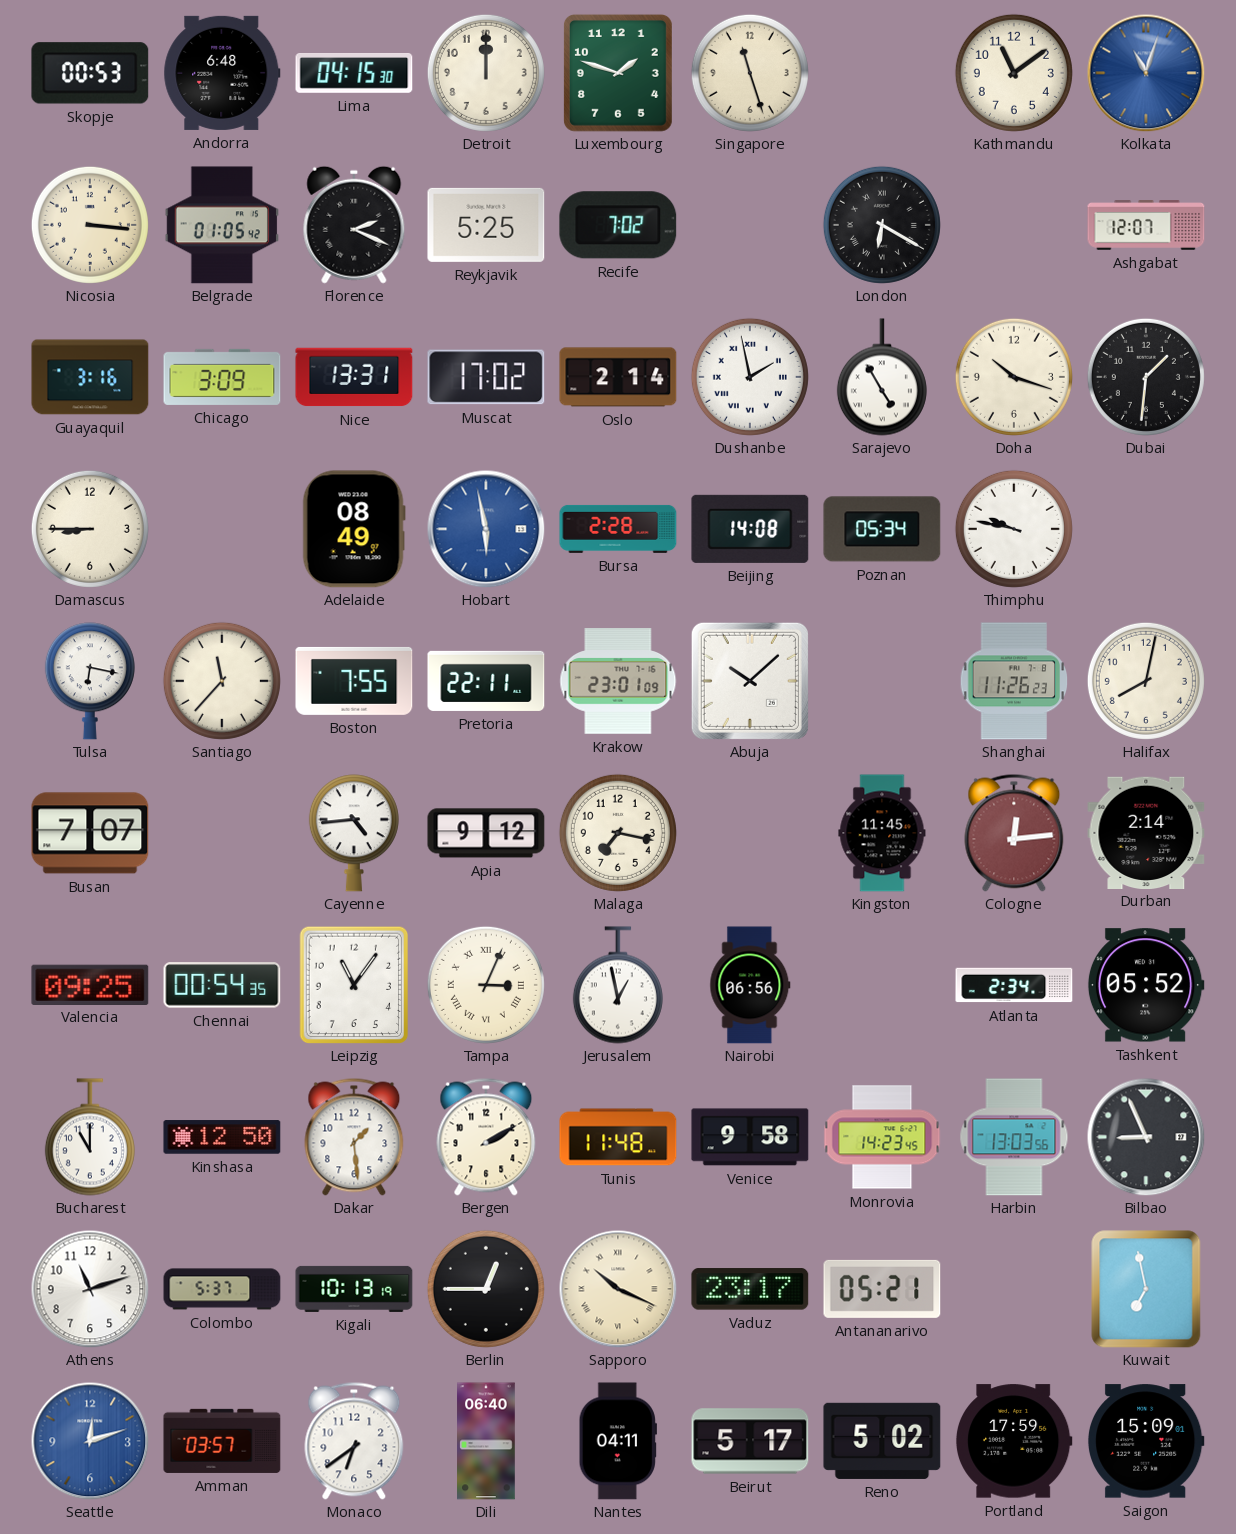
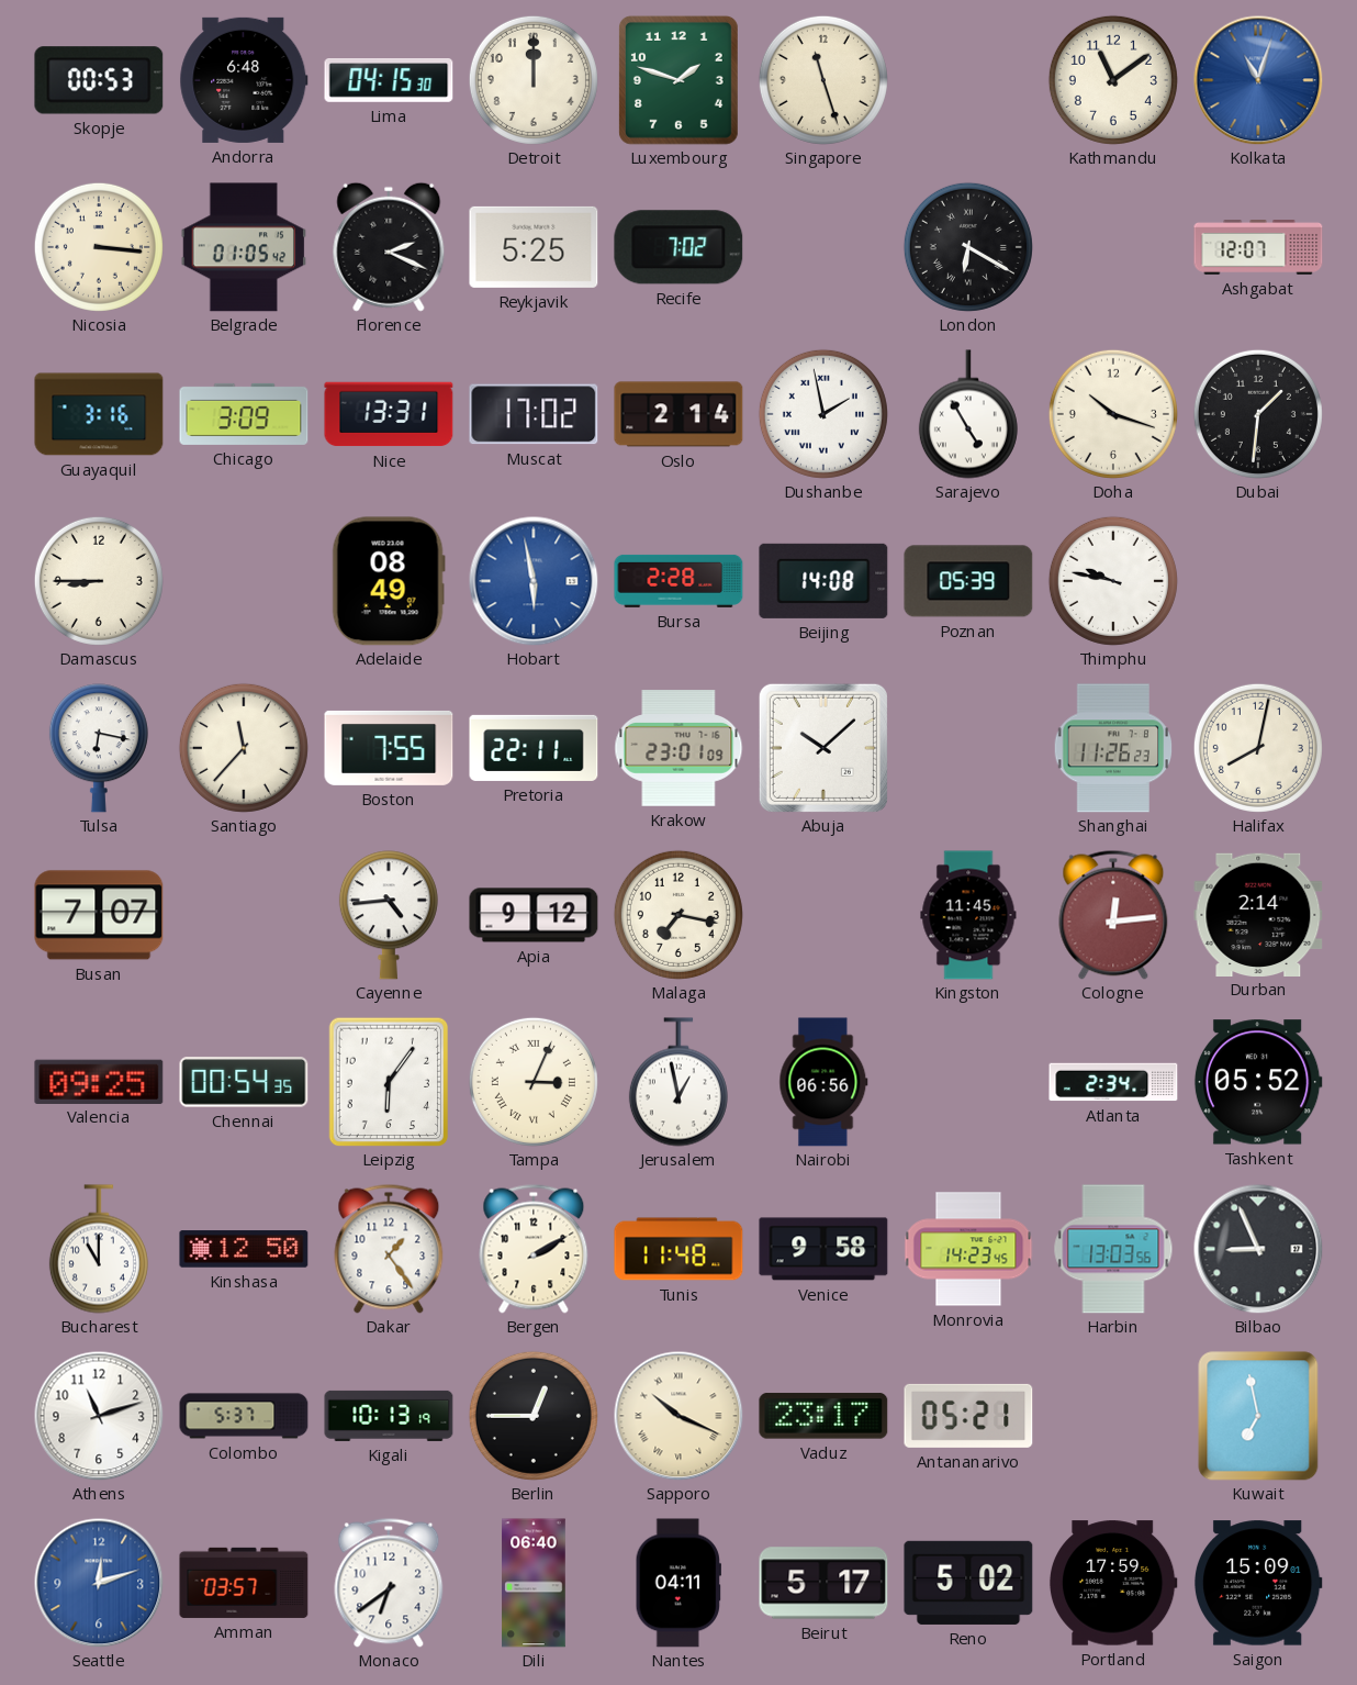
Poznan: 05:34 -> 05:39
Leipzig: 11:06 -> 6:06
Dakar: 1:29 -> 1:24
